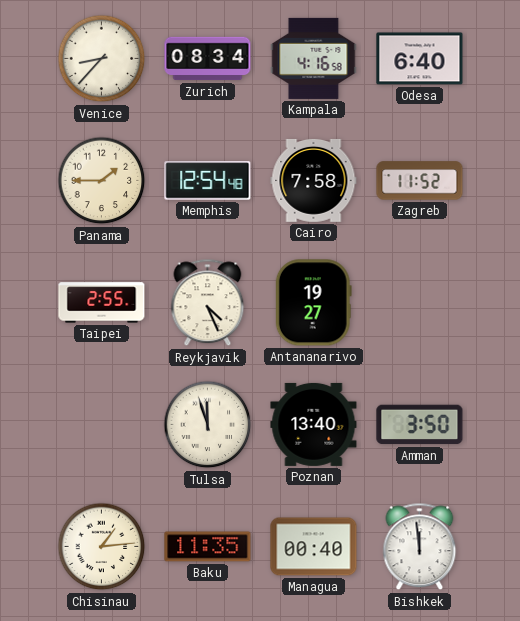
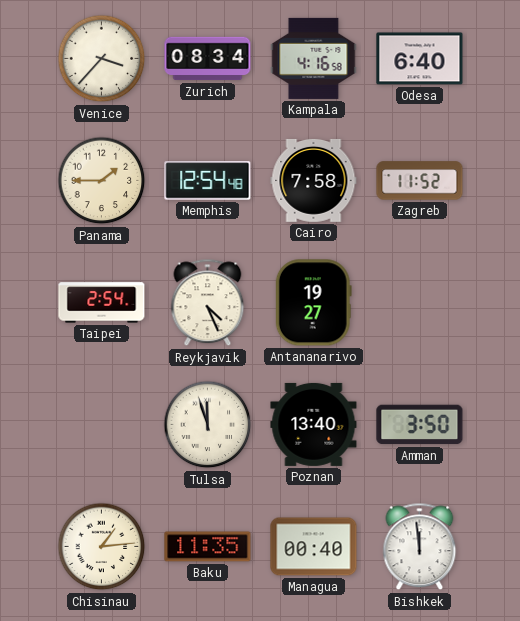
Venice: 8:37 -> 3:37
Taipei: 2:55 -> 2:54
